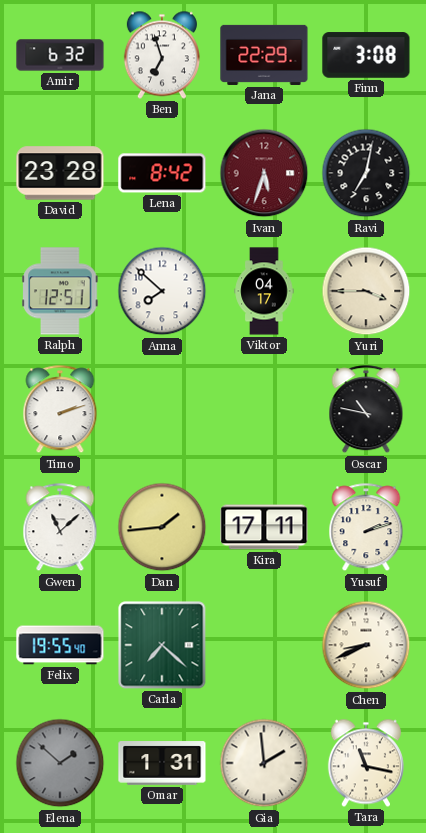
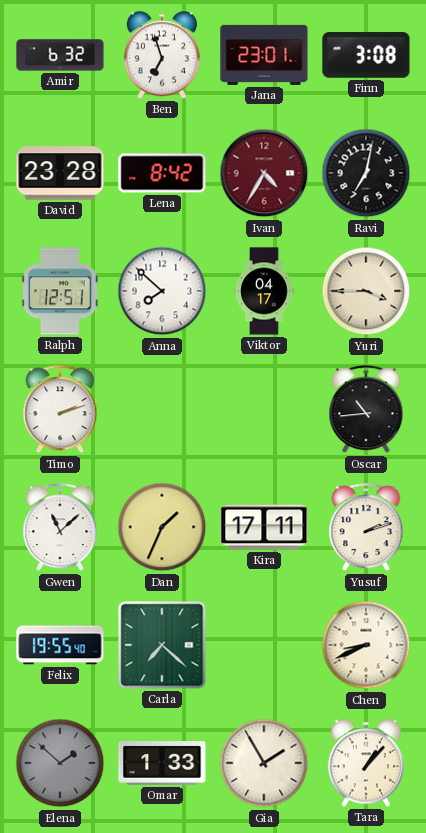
Jana: 22:29 -> 23:01
Ivan: 5:33 -> 4:35
Oscar: 10:47 -> 10:44
Dan: 1:44 -> 1:34
Omar: 1:31 -> 1:33
Gia: 1:59 -> 1:55
Tara: 11:17 -> 1:07
